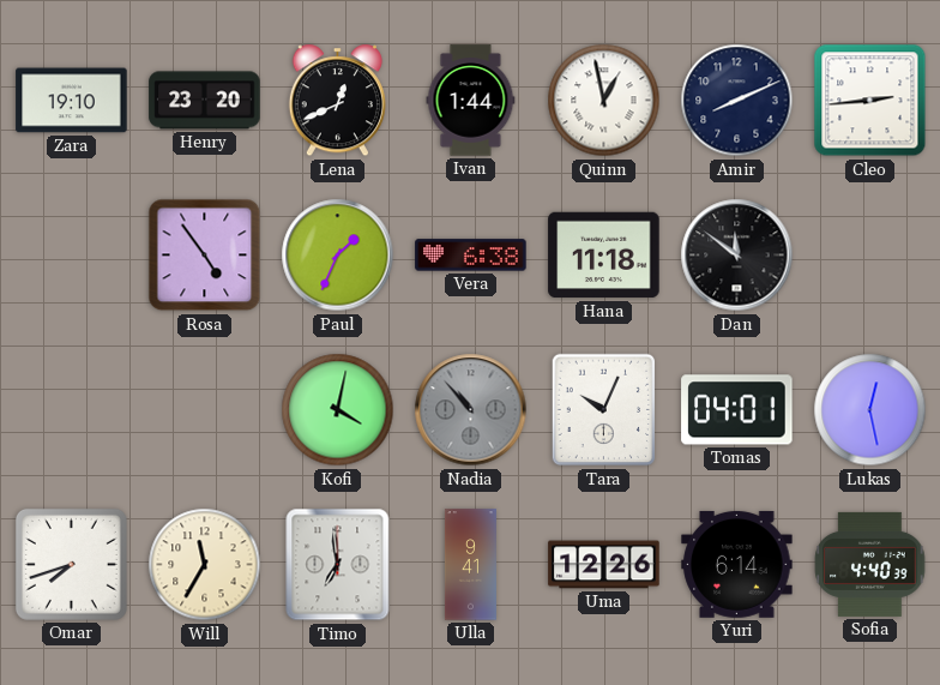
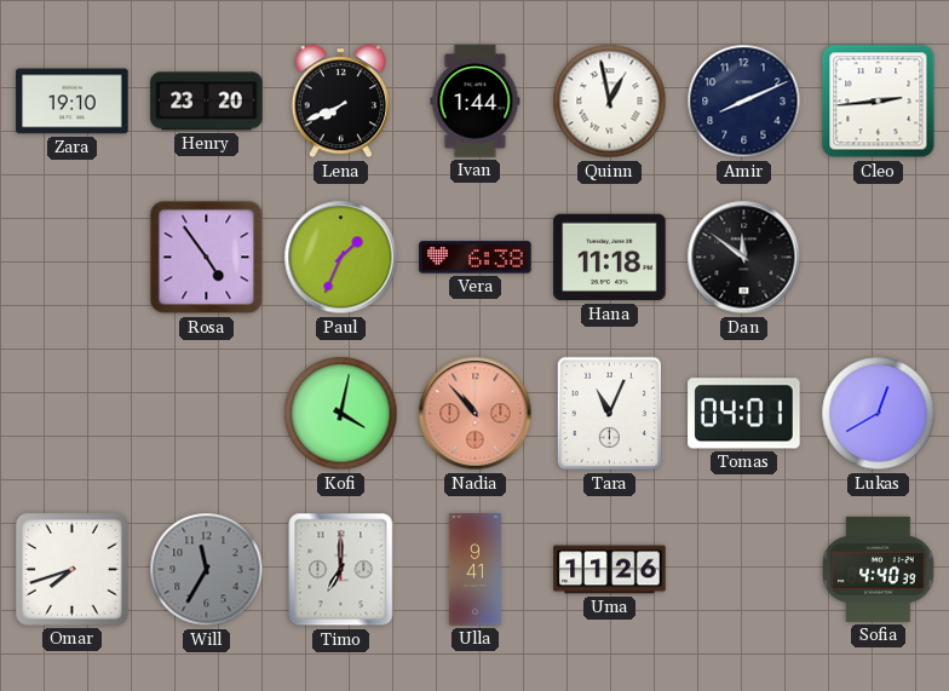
Lena: 12:41 -> 7:41
Nadia dial: grey -> salmon
Tara: 10:04 -> 11:04
Lukas: 12:28 -> 12:40
Will dial: cream -> grey
Timo: 6:59 -> 7:00
Uma: 12:26 -> 11:26
Yuri: 6:14 -> none
